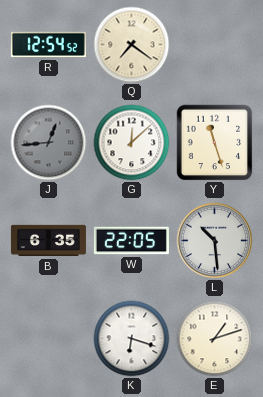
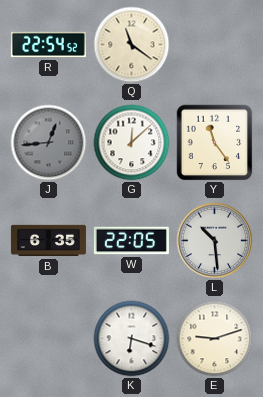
R: 12:54 -> 22:54
Q: 7:21 -> 11:21
Y: 11:27 -> 11:24
E: 1:12 -> 9:12
